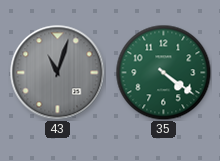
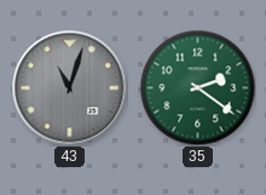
35: 4:21 -> 2:21
